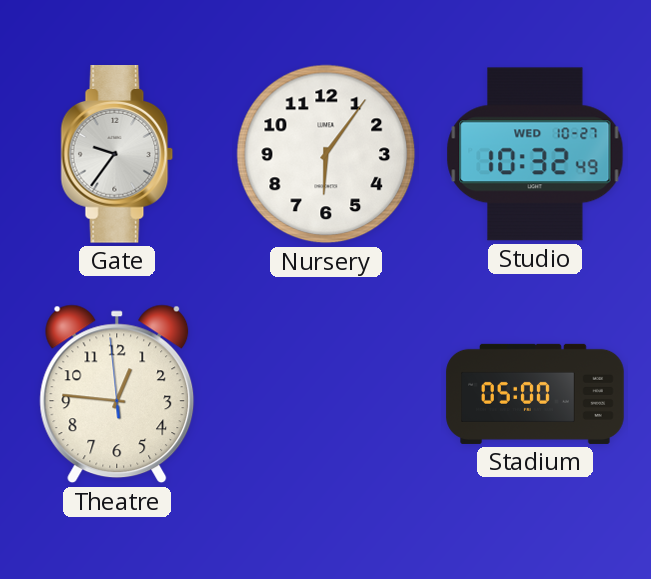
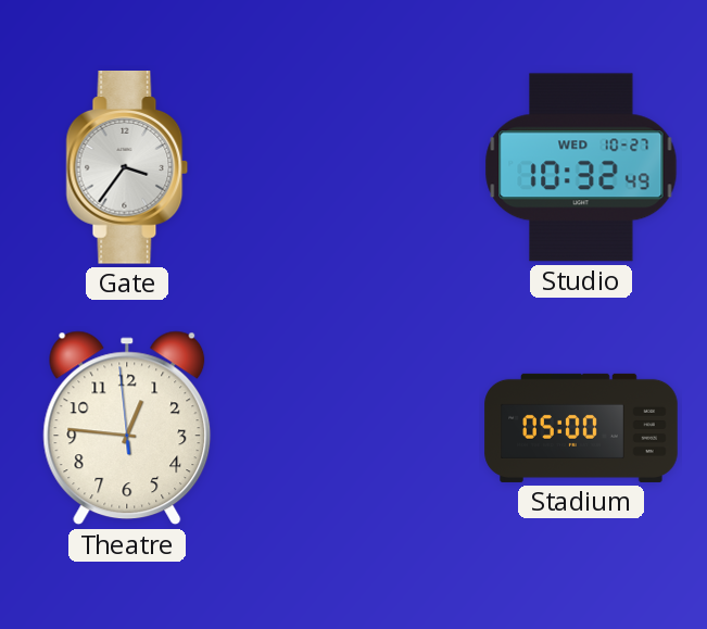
Gate: 9:36 -> 3:36
Nursery: 6:06 -> none
